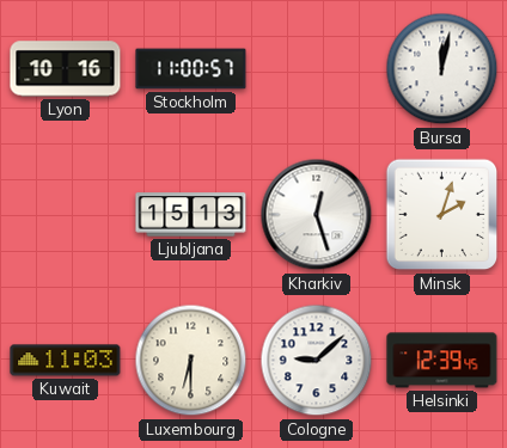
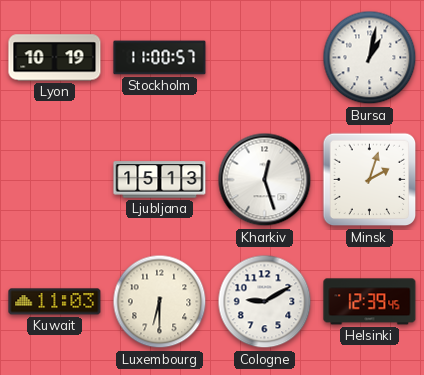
Lyon: 10:16 -> 10:19
Bursa: 12:02 -> 1:02
Cologne: 9:08 -> 9:10
